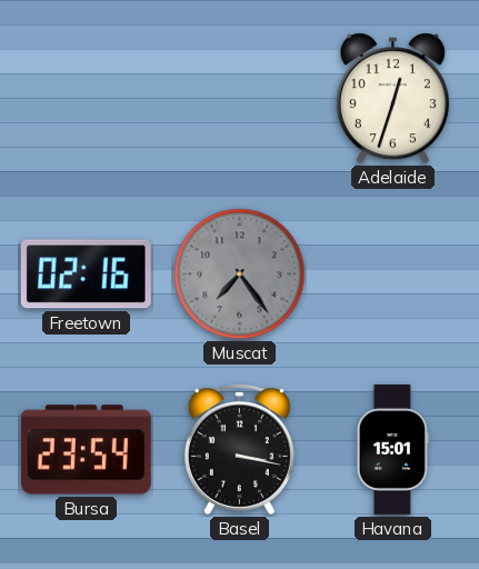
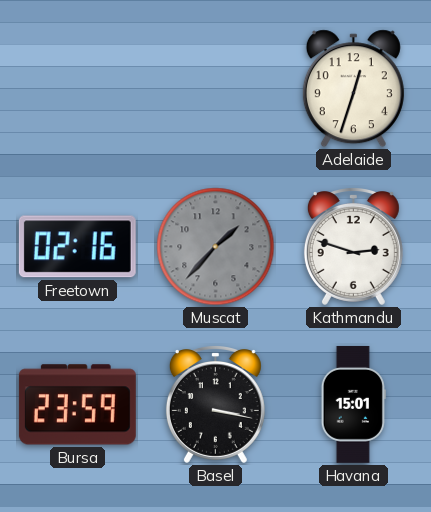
Muscat: 7:24 -> 1:37
Kathmandu: none -> 2:48
Bursa: 23:54 -> 23:59
